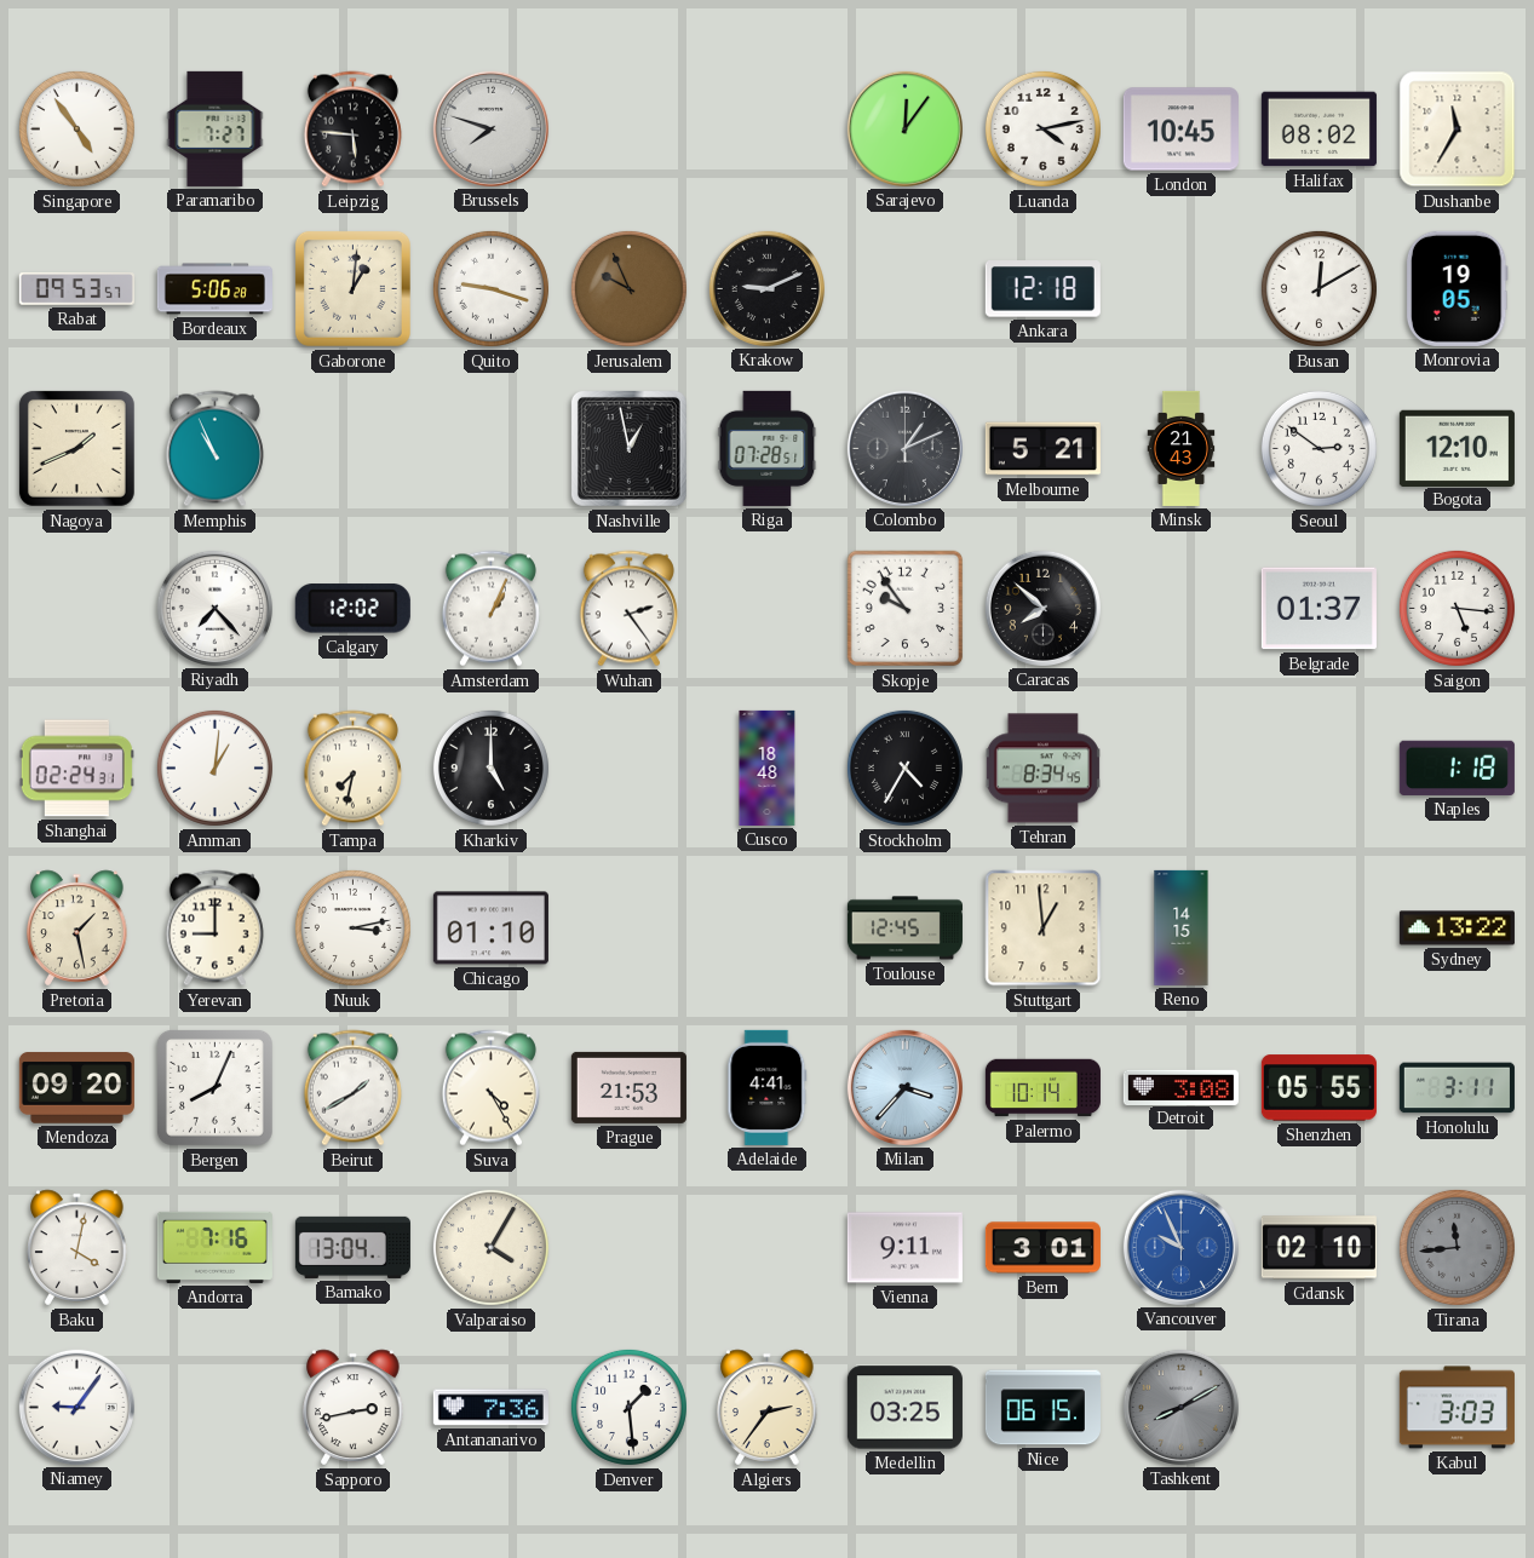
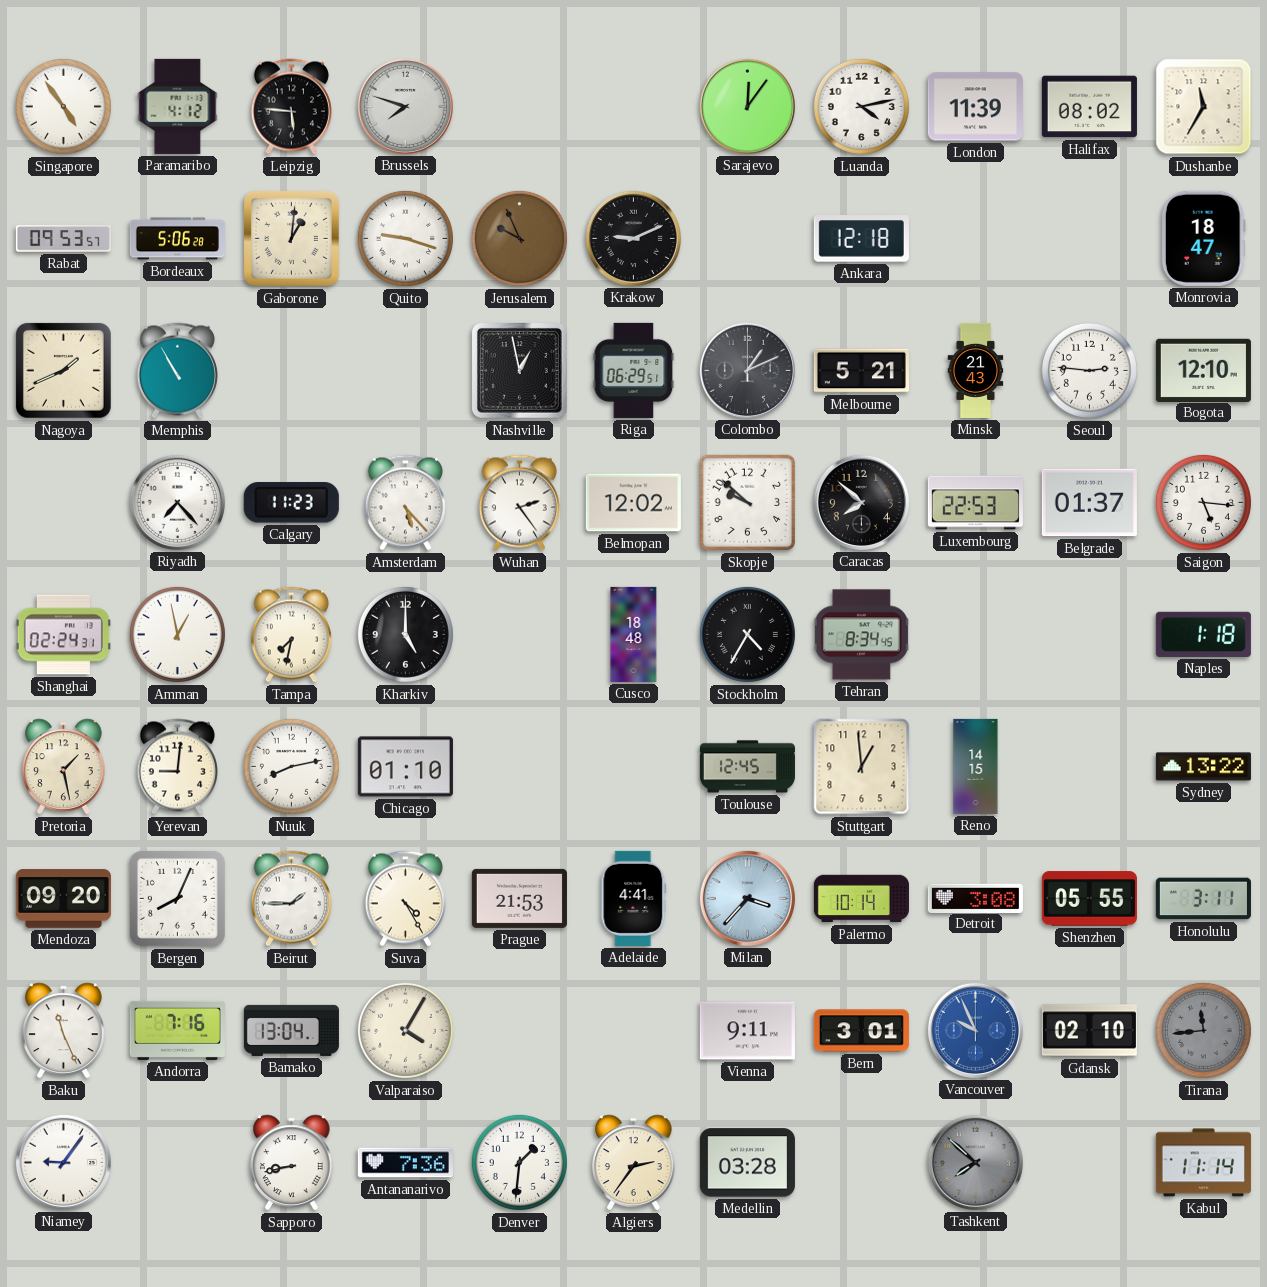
Paramaribo: 7:27 -> 4:12
London: 10:45 -> 11:39
Busan: 12:10 -> none
Monrovia: 19:05 -> 18:47
Memphis: 10:56 -> 10:55
Riga: 07:28 -> 06:29
Seoul: 2:51 -> 2:46
Calgary: 12:02 -> 11:23
Amsterdam: 1:04 -> 5:23
Belmopan: none -> 12:02
Skopje: 9:54 -> 9:52
Luxembourg: none -> 22:53
Amman: 1:01 -> 12:58
Yerevan: 9:00 -> 9:01
Nuuk: 3:13 -> 8:13
Beirut: 1:40 -> 1:45
Baku: 4:02 -> 11:26
Sapporo: 2:43 -> 8:43
Denver: 1:29 -> 1:31
Medellin: 03:25 -> 03:28
Nice: 06:15 -> none
Tashkent: 8:10 -> 7:52
Kabul: 3:03 -> 11:14
